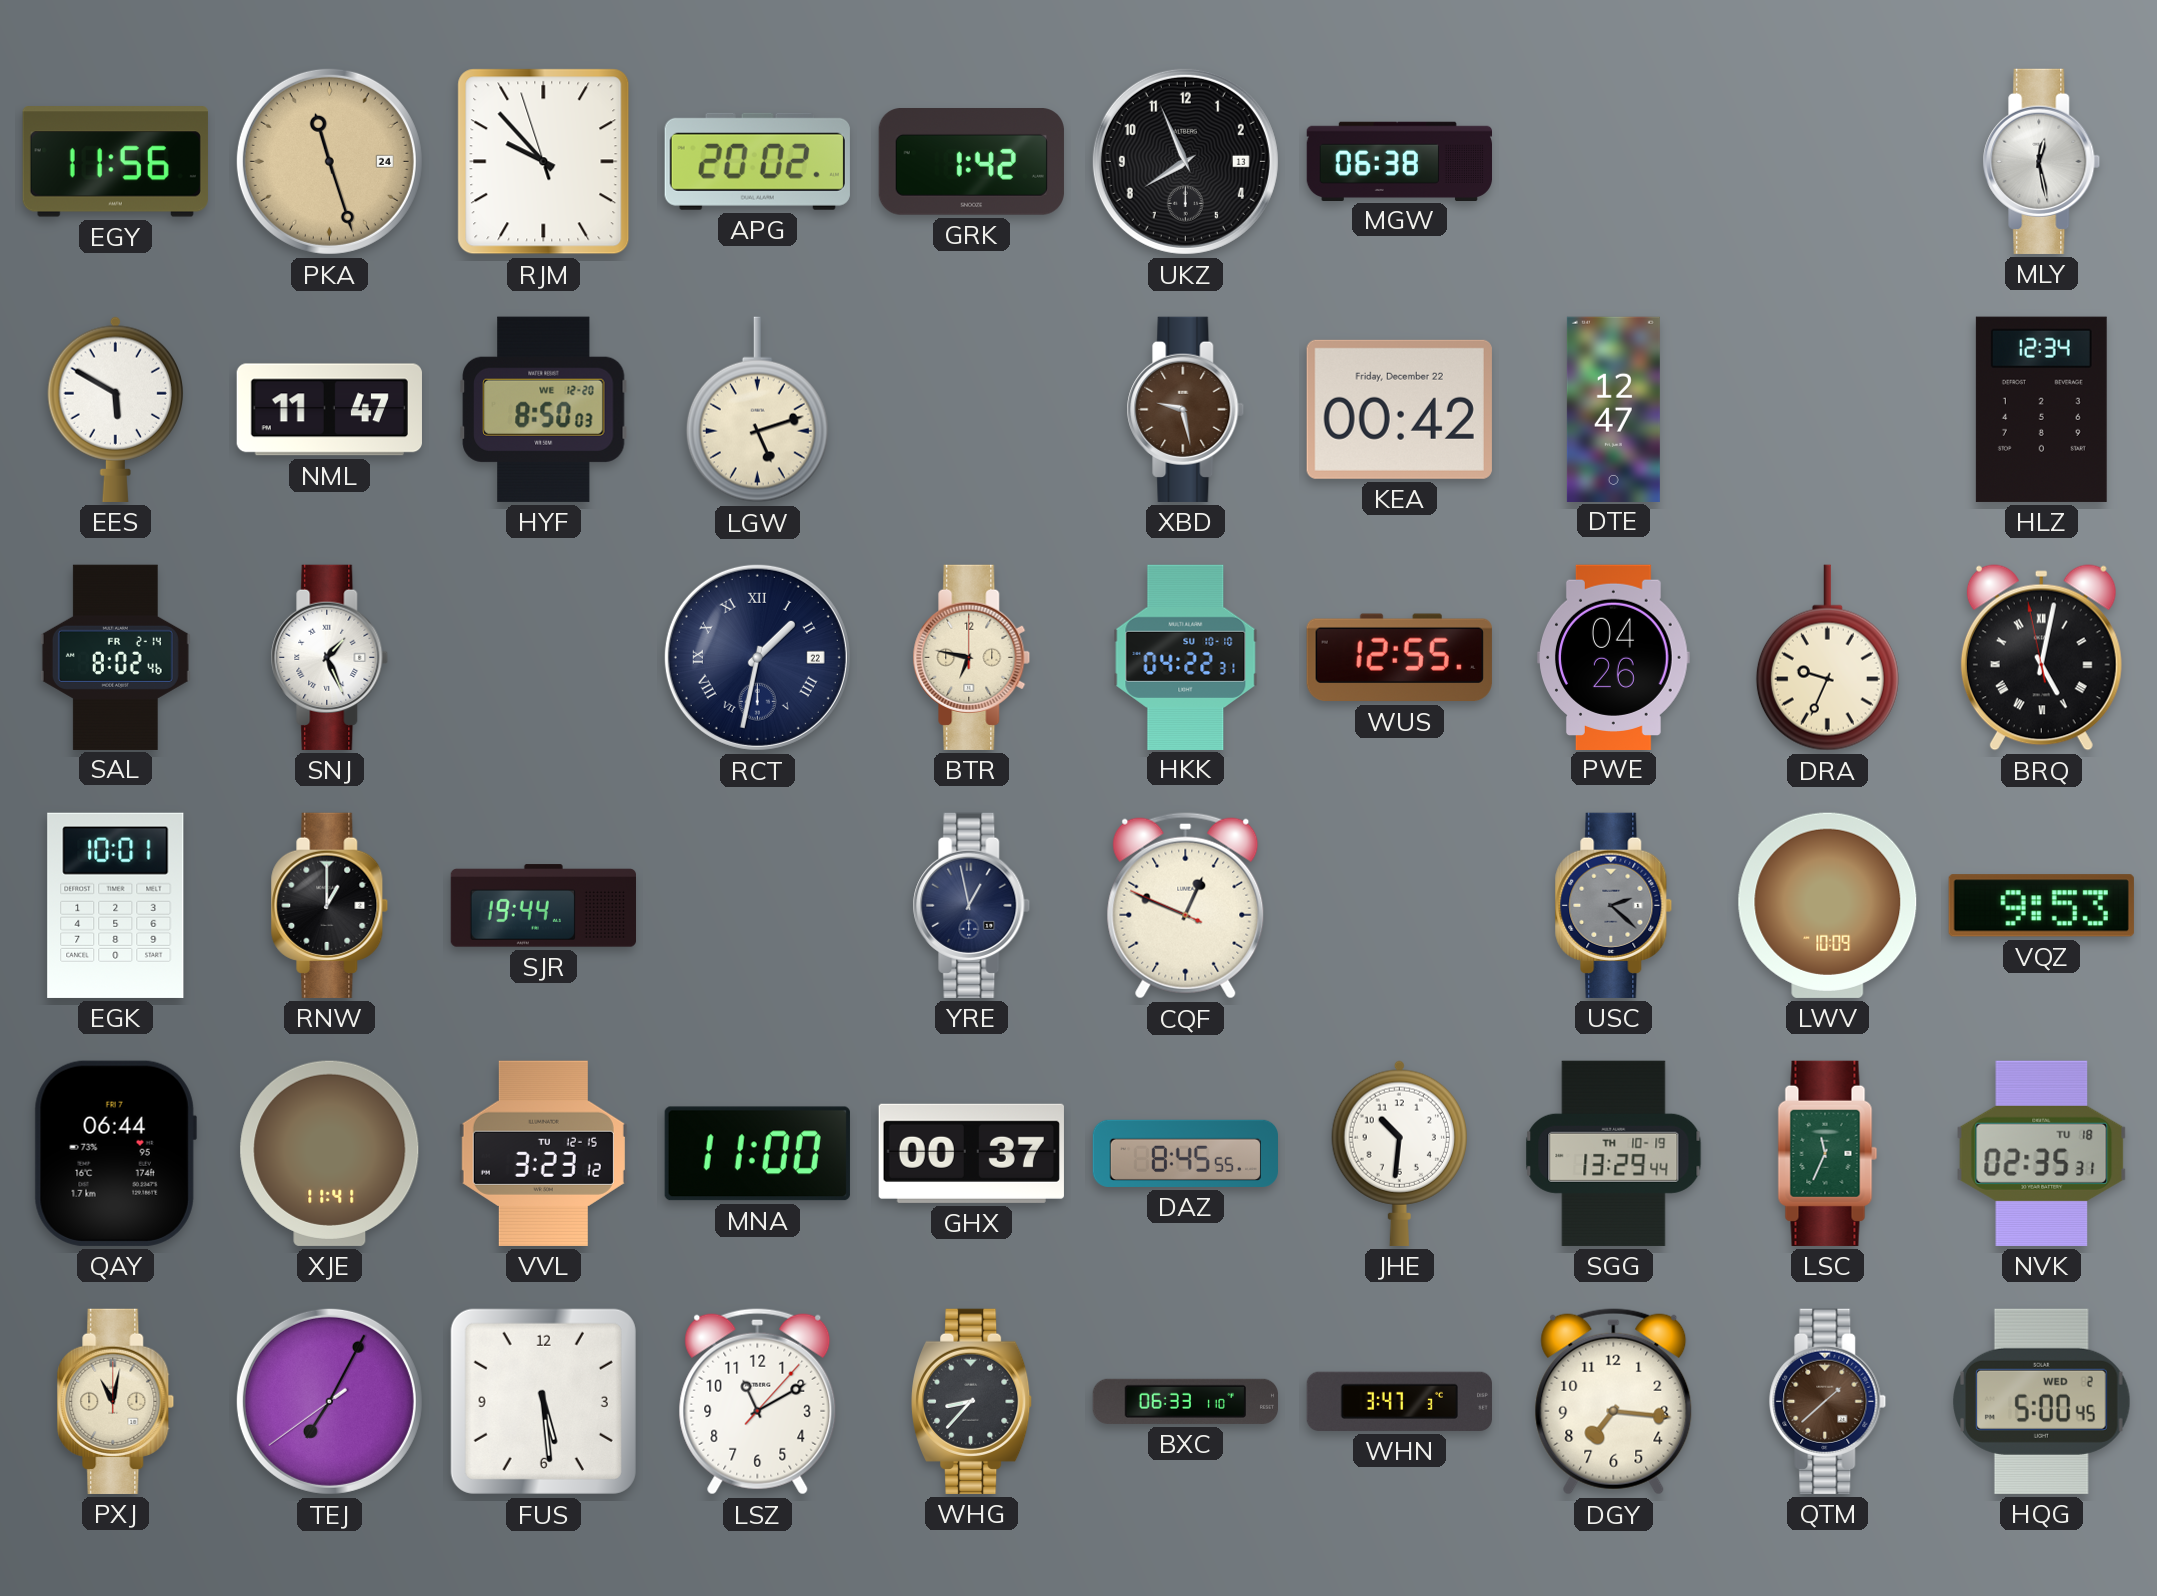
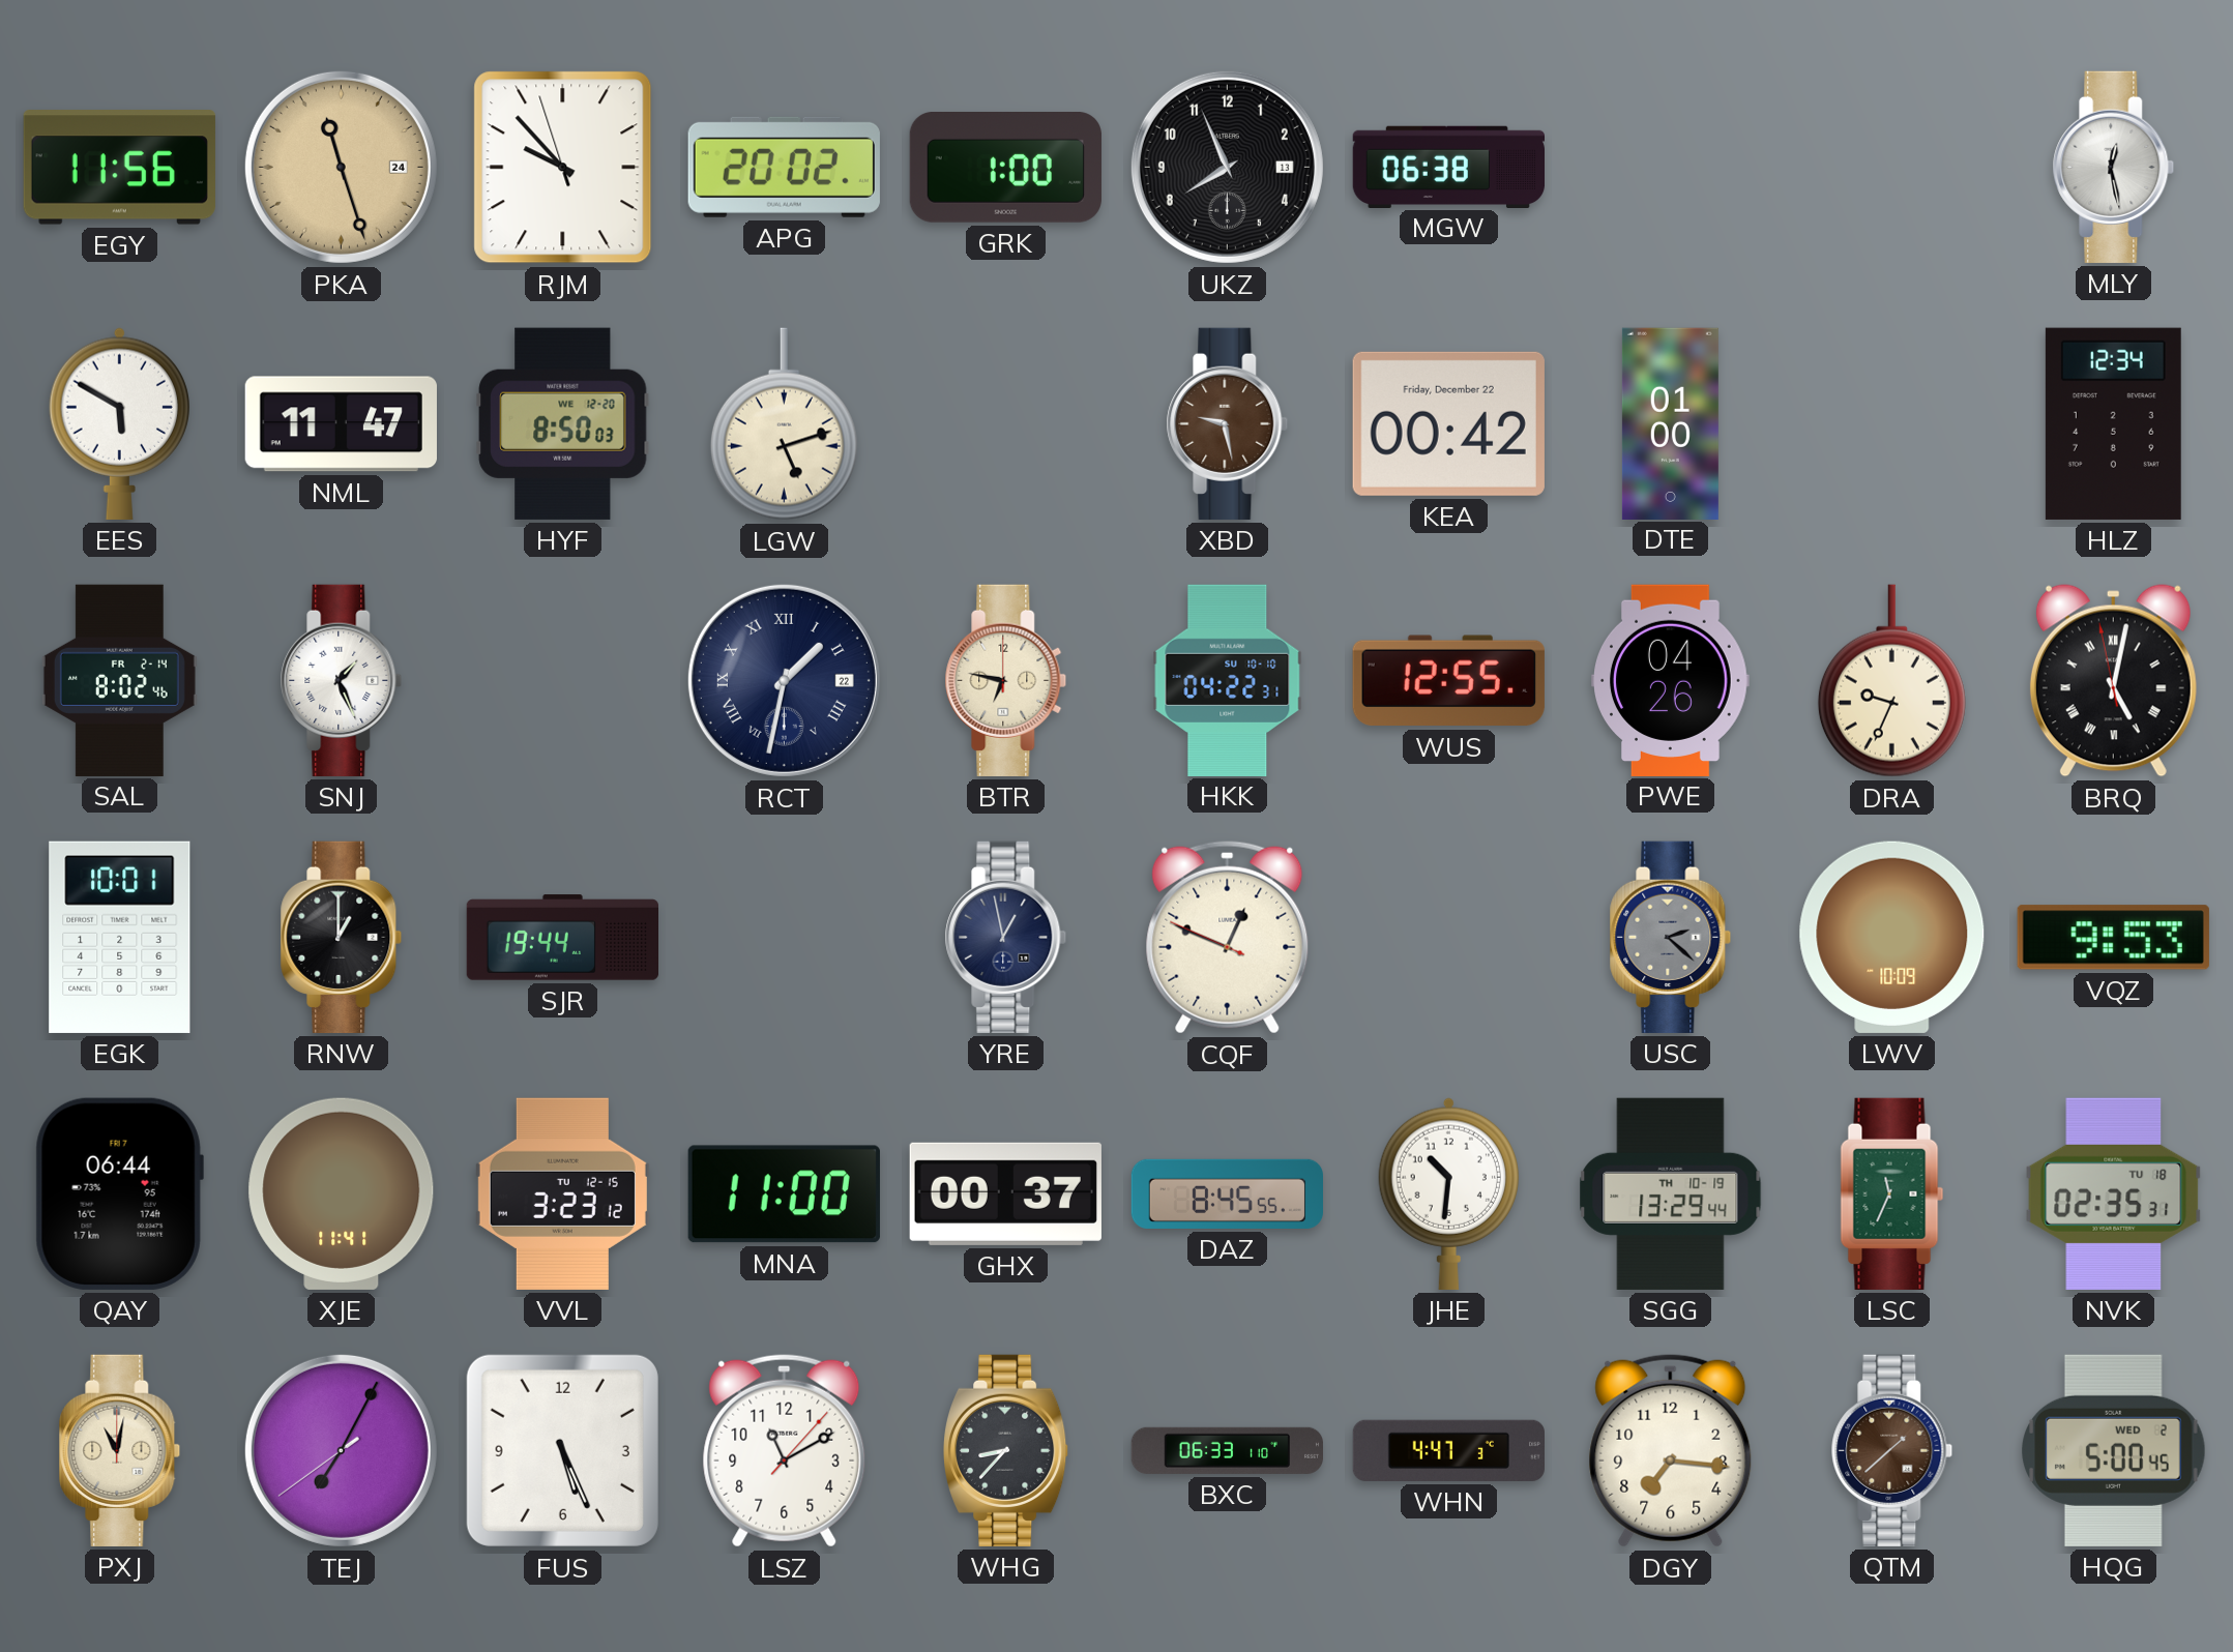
GRK: 1:42 -> 1:00
DTE: 12:47 -> 01:00
FUS: 5:29 -> 5:26
WHN: 3:47 -> 4:47
